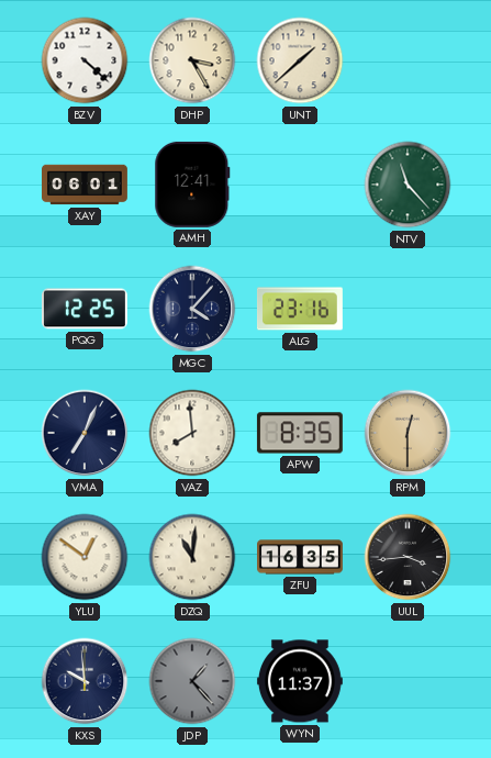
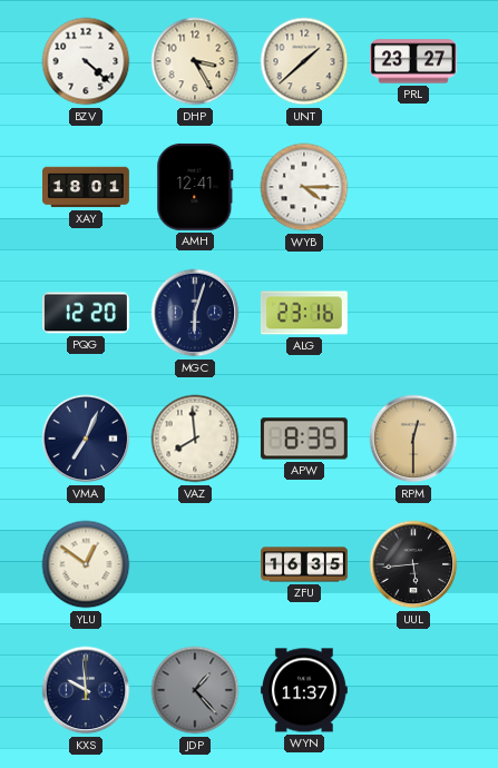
PRL: none -> 23:27
XAY: 06:01 -> 18:01
WYB: none -> 4:15
NTV: 11:23 -> none
PQG: 12:25 -> 12:20
MGC: 4:07 -> 6:03
DZQ: 11:01 -> none
UUL: 3:44 -> 5:44
